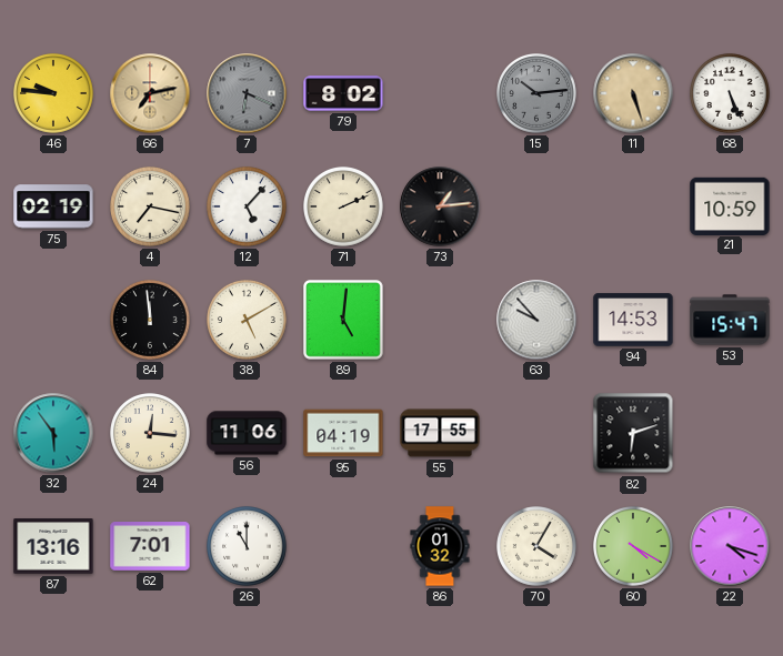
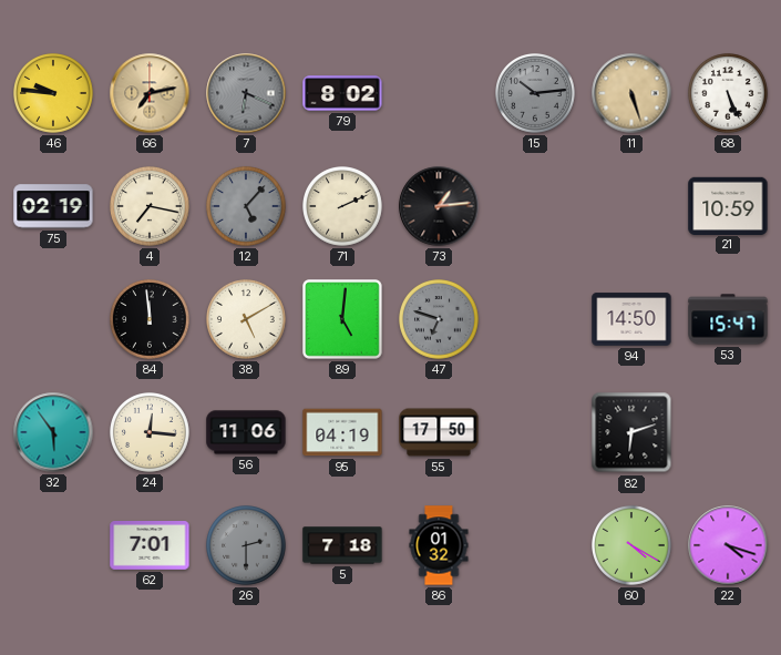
12 dial: white -> grey
47: none -> 6:48
63: 9:53 -> none
94: 14:53 -> 14:50
55: 17:55 -> 17:50
87: 13:16 -> none
26: 11:00 -> 2:30
26 dial: white -> grey
5: none -> 7:18
70: 4:05 -> none
